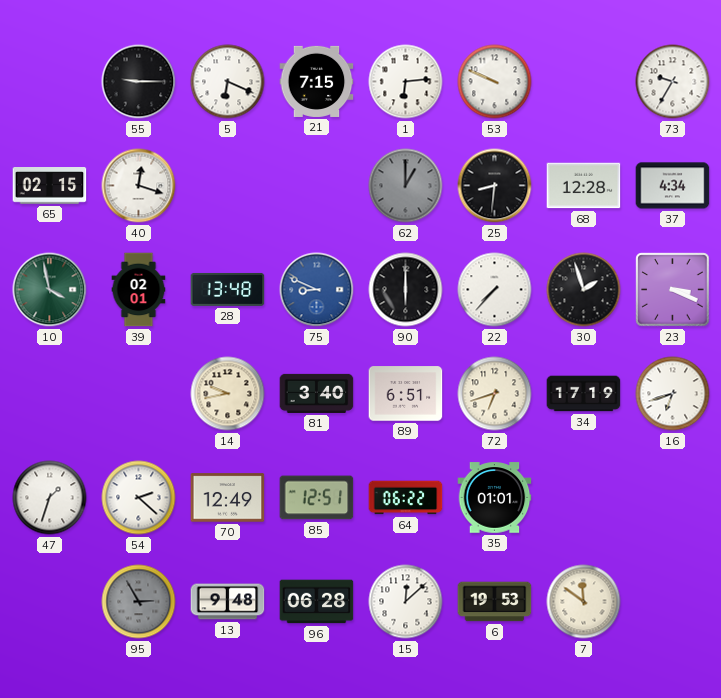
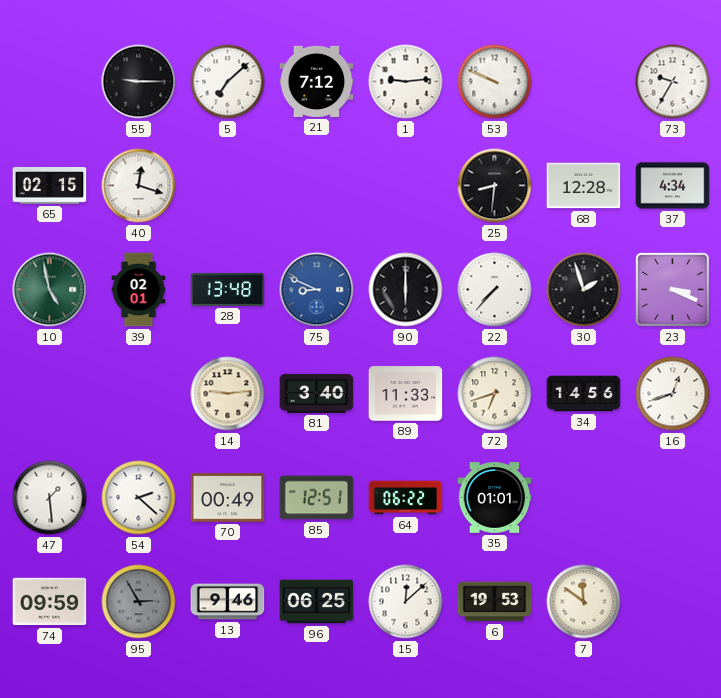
5: 6:19 -> 7:08
21: 7:15 -> 7:12
1: 6:14 -> 9:14
62: 1:00 -> none
10: 3:58 -> 4:58
14: 9:43 -> 9:14
89: 6:51 -> 11:33
34: 17:19 -> 14:56
16: 6:42 -> 12:42
47: 1:33 -> 1:29
70: 12:49 -> 00:49
74: none -> 09:59
13: 9:48 -> 9:46
96: 06:28 -> 06:25
